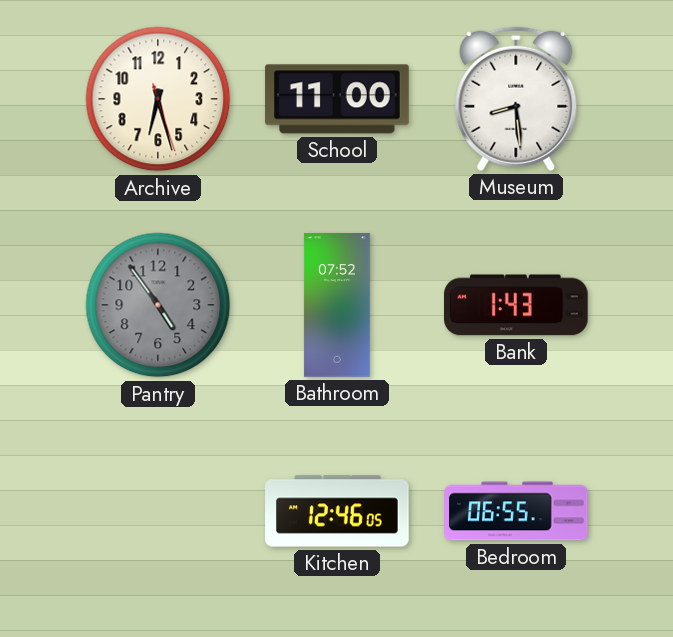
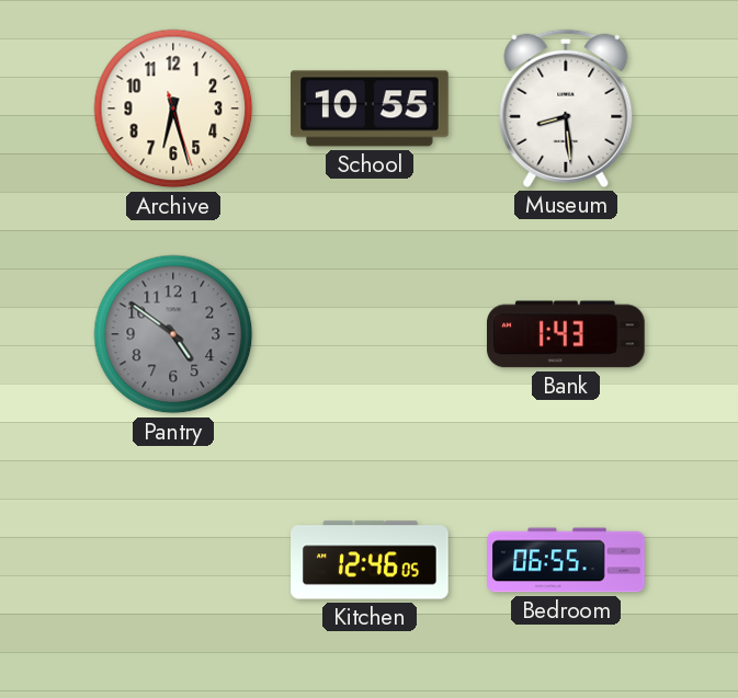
School: 11:00 -> 10:55
Pantry: 4:54 -> 4:51
Bathroom: 07:52 -> none
